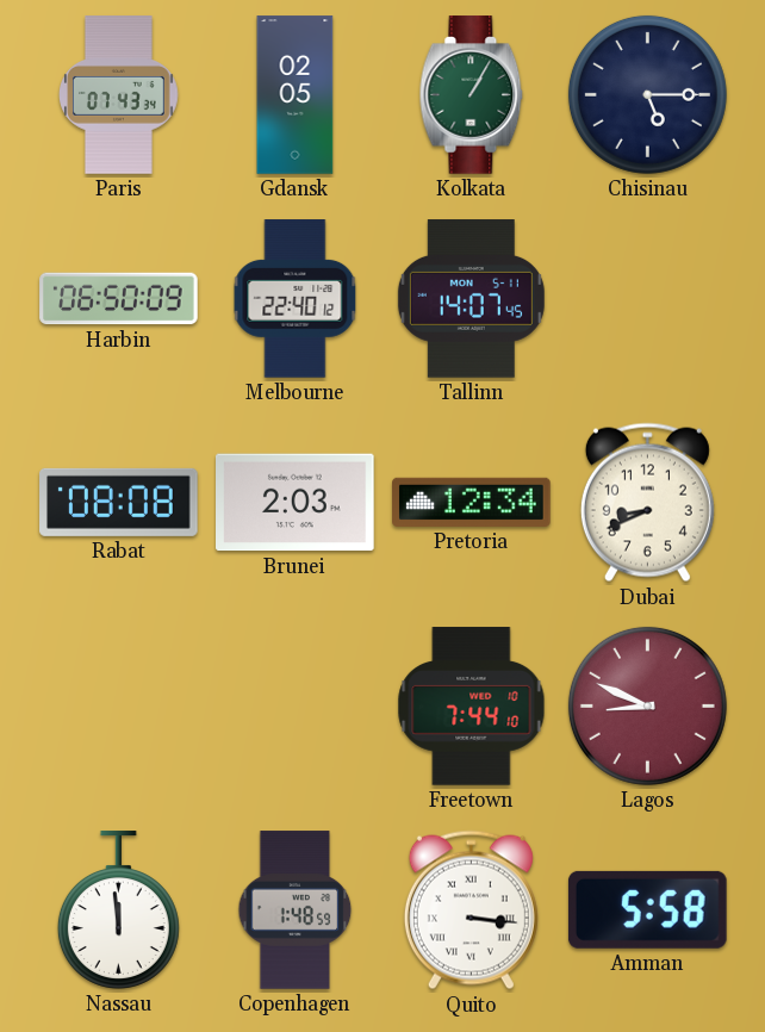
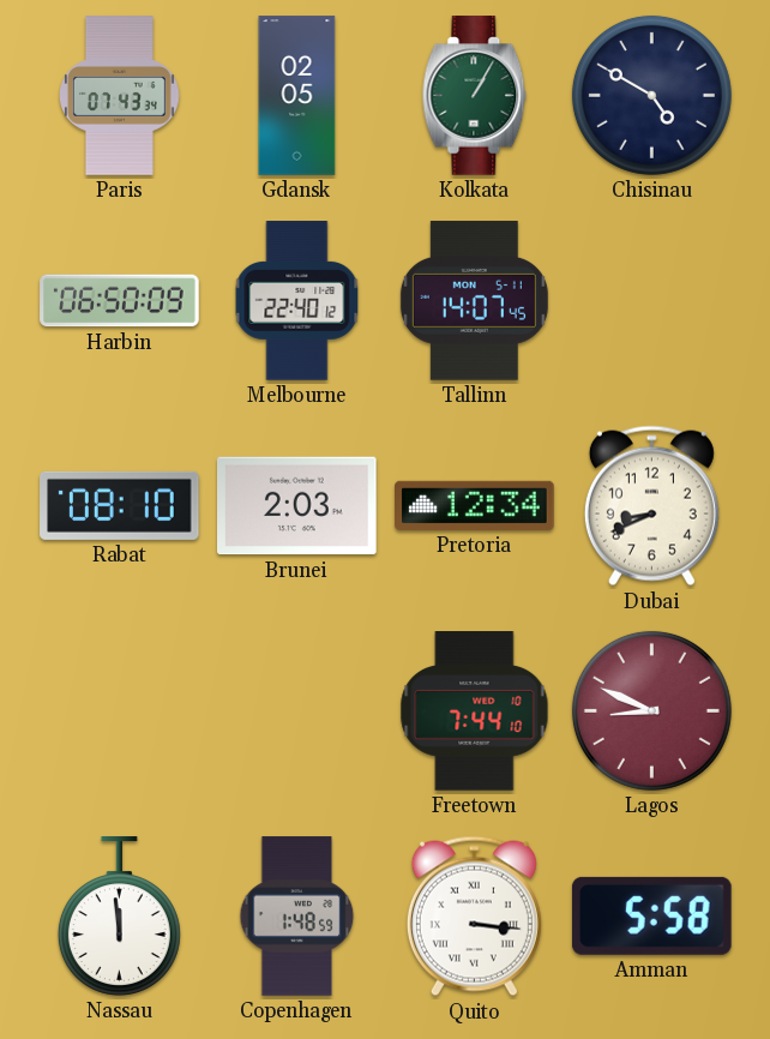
Chisinau: 5:15 -> 4:50
Rabat: 08:08 -> 08:10
